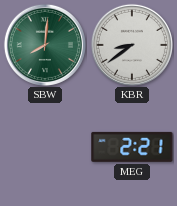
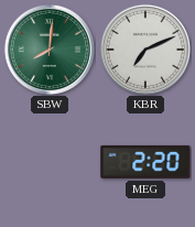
KBR: 8:39 -> 7:11
MEG: 2:21 -> 2:20
